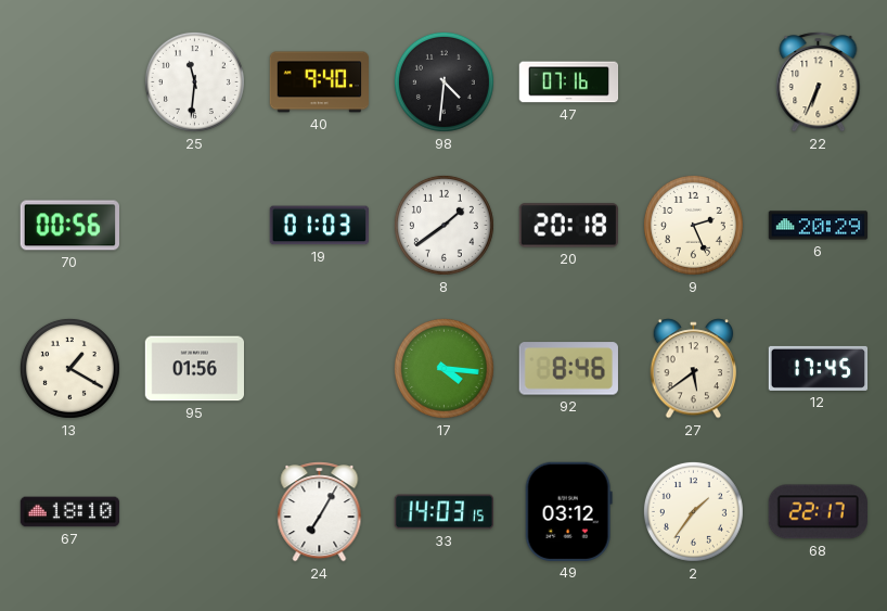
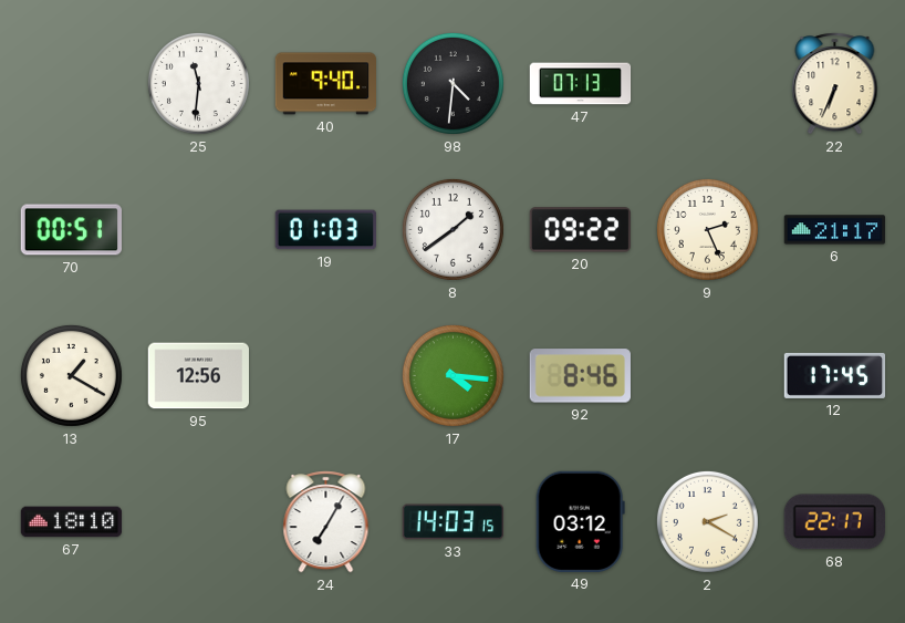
47: 07:16 -> 07:13
70: 00:56 -> 00:51
20: 20:18 -> 09:22
6: 20:29 -> 21:17
95: 01:56 -> 12:56
27: 5:39 -> none
2: 1:36 -> 2:20
